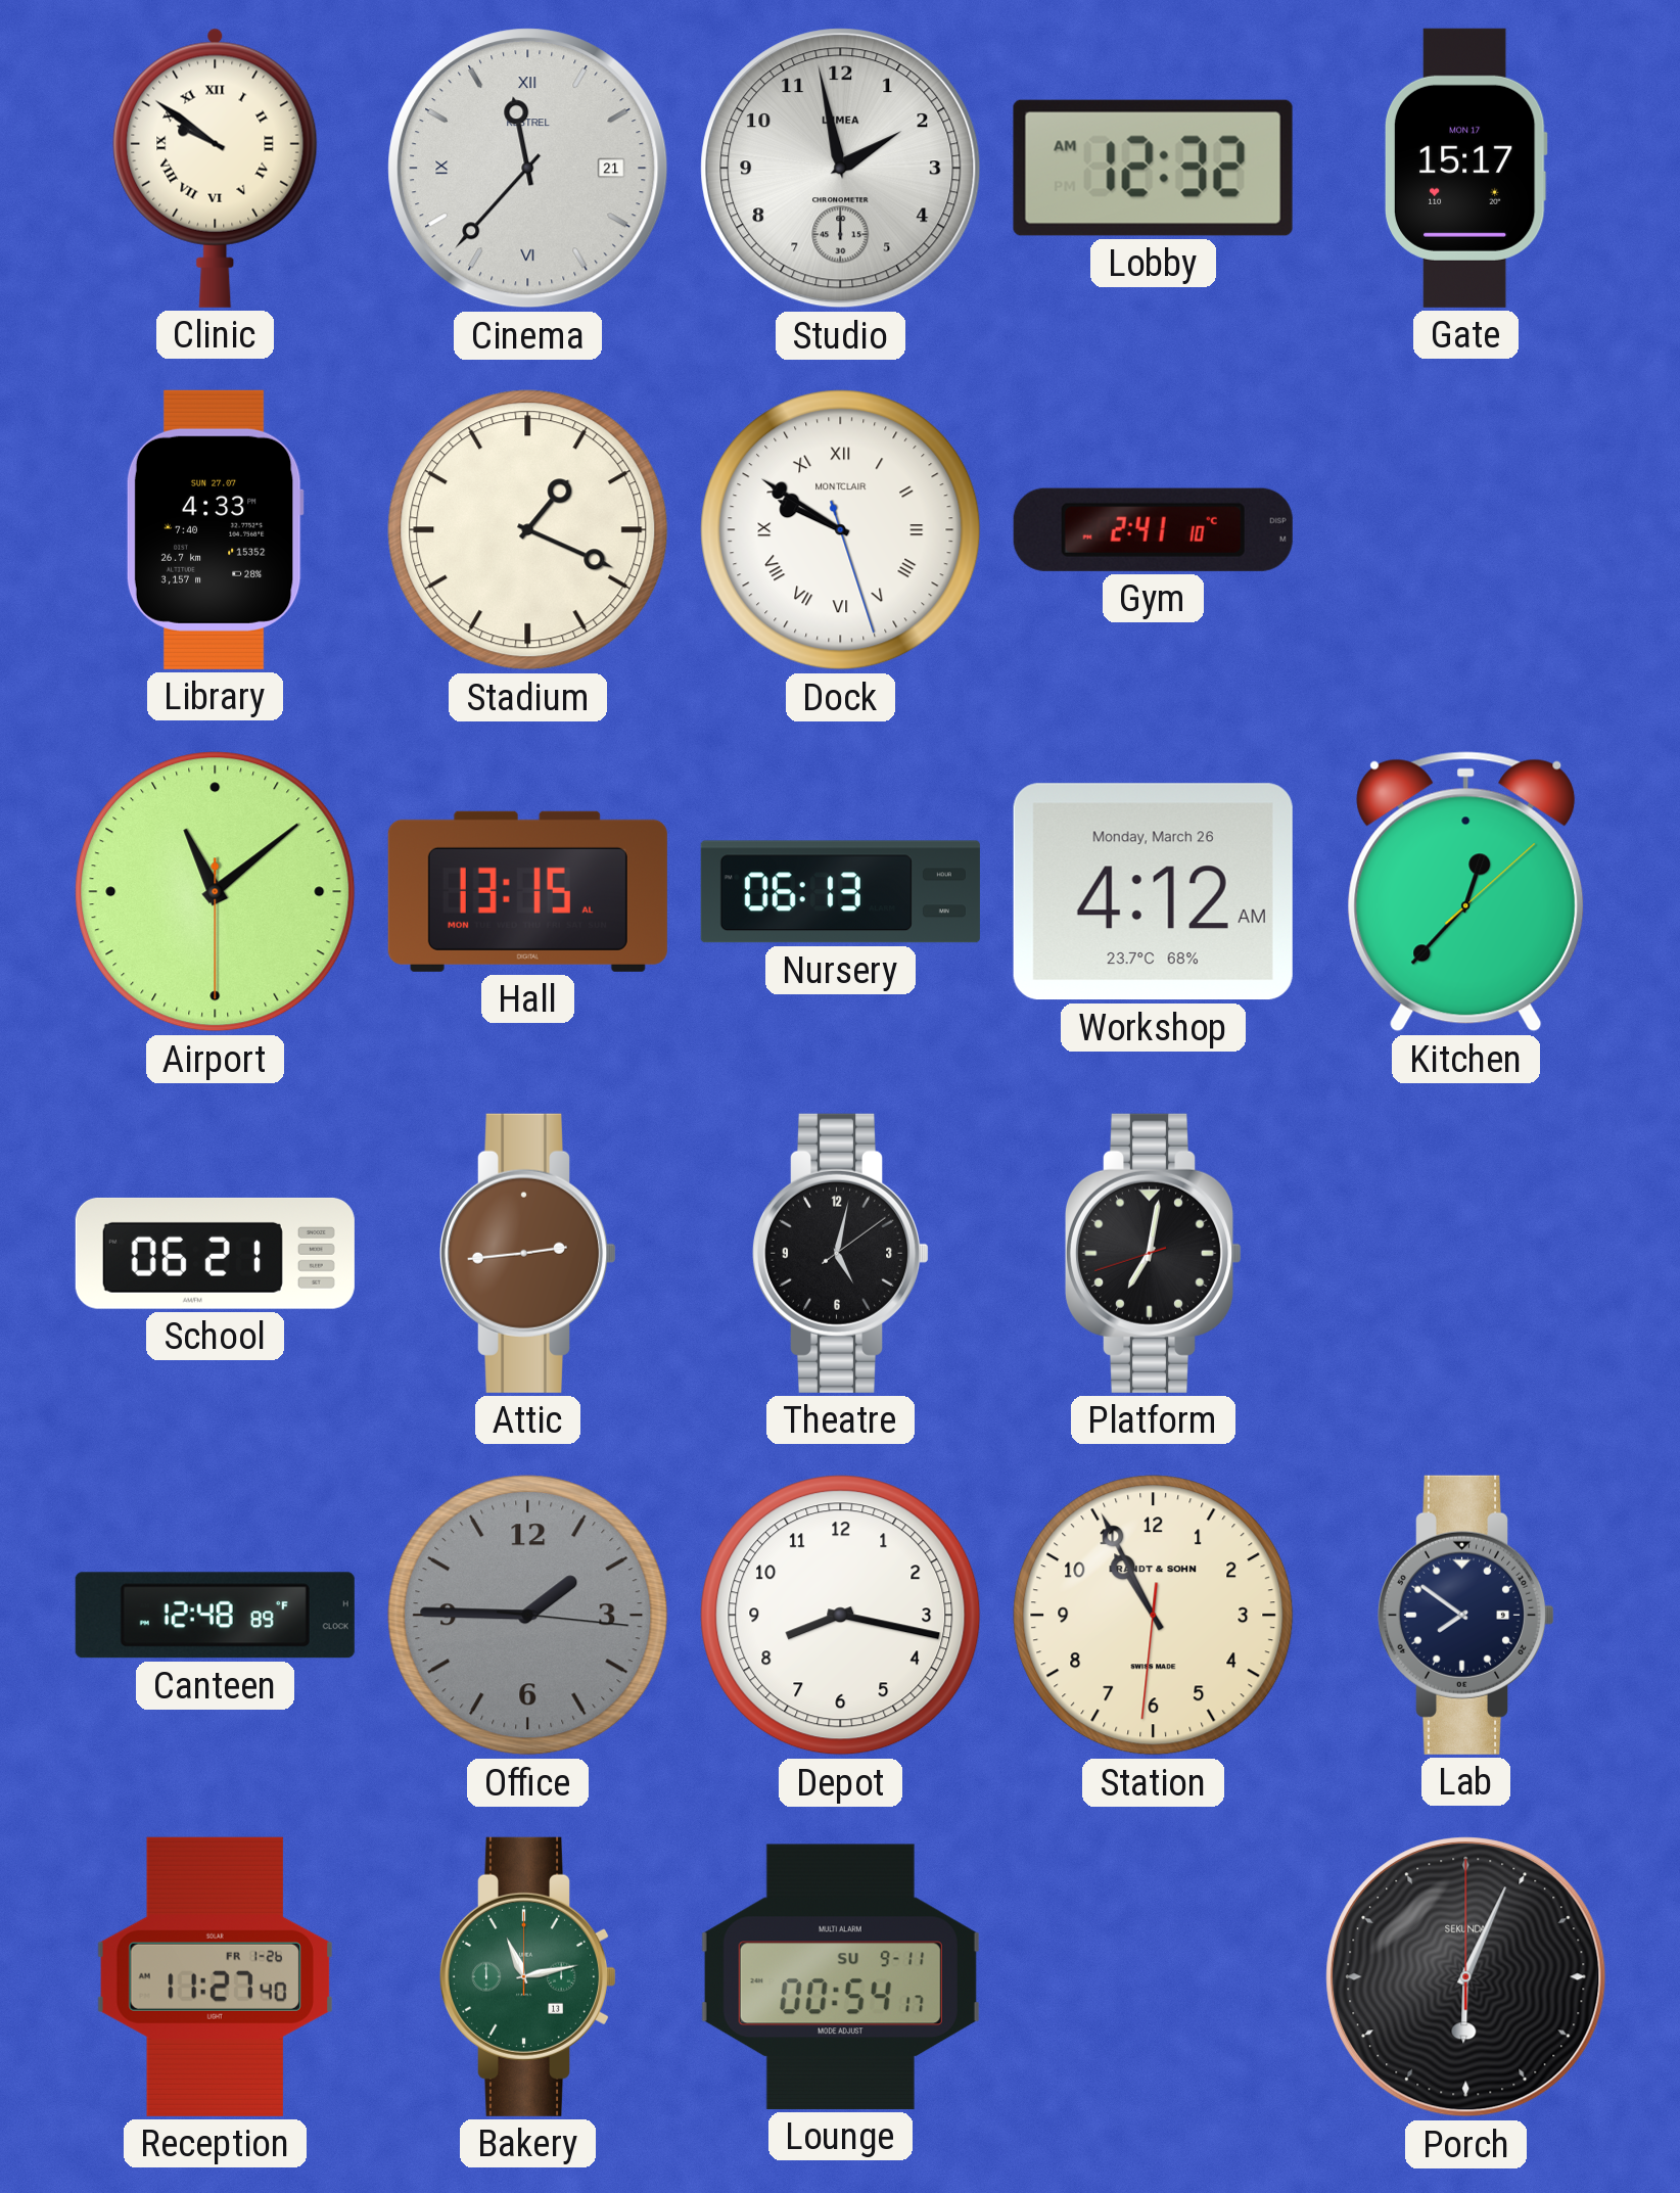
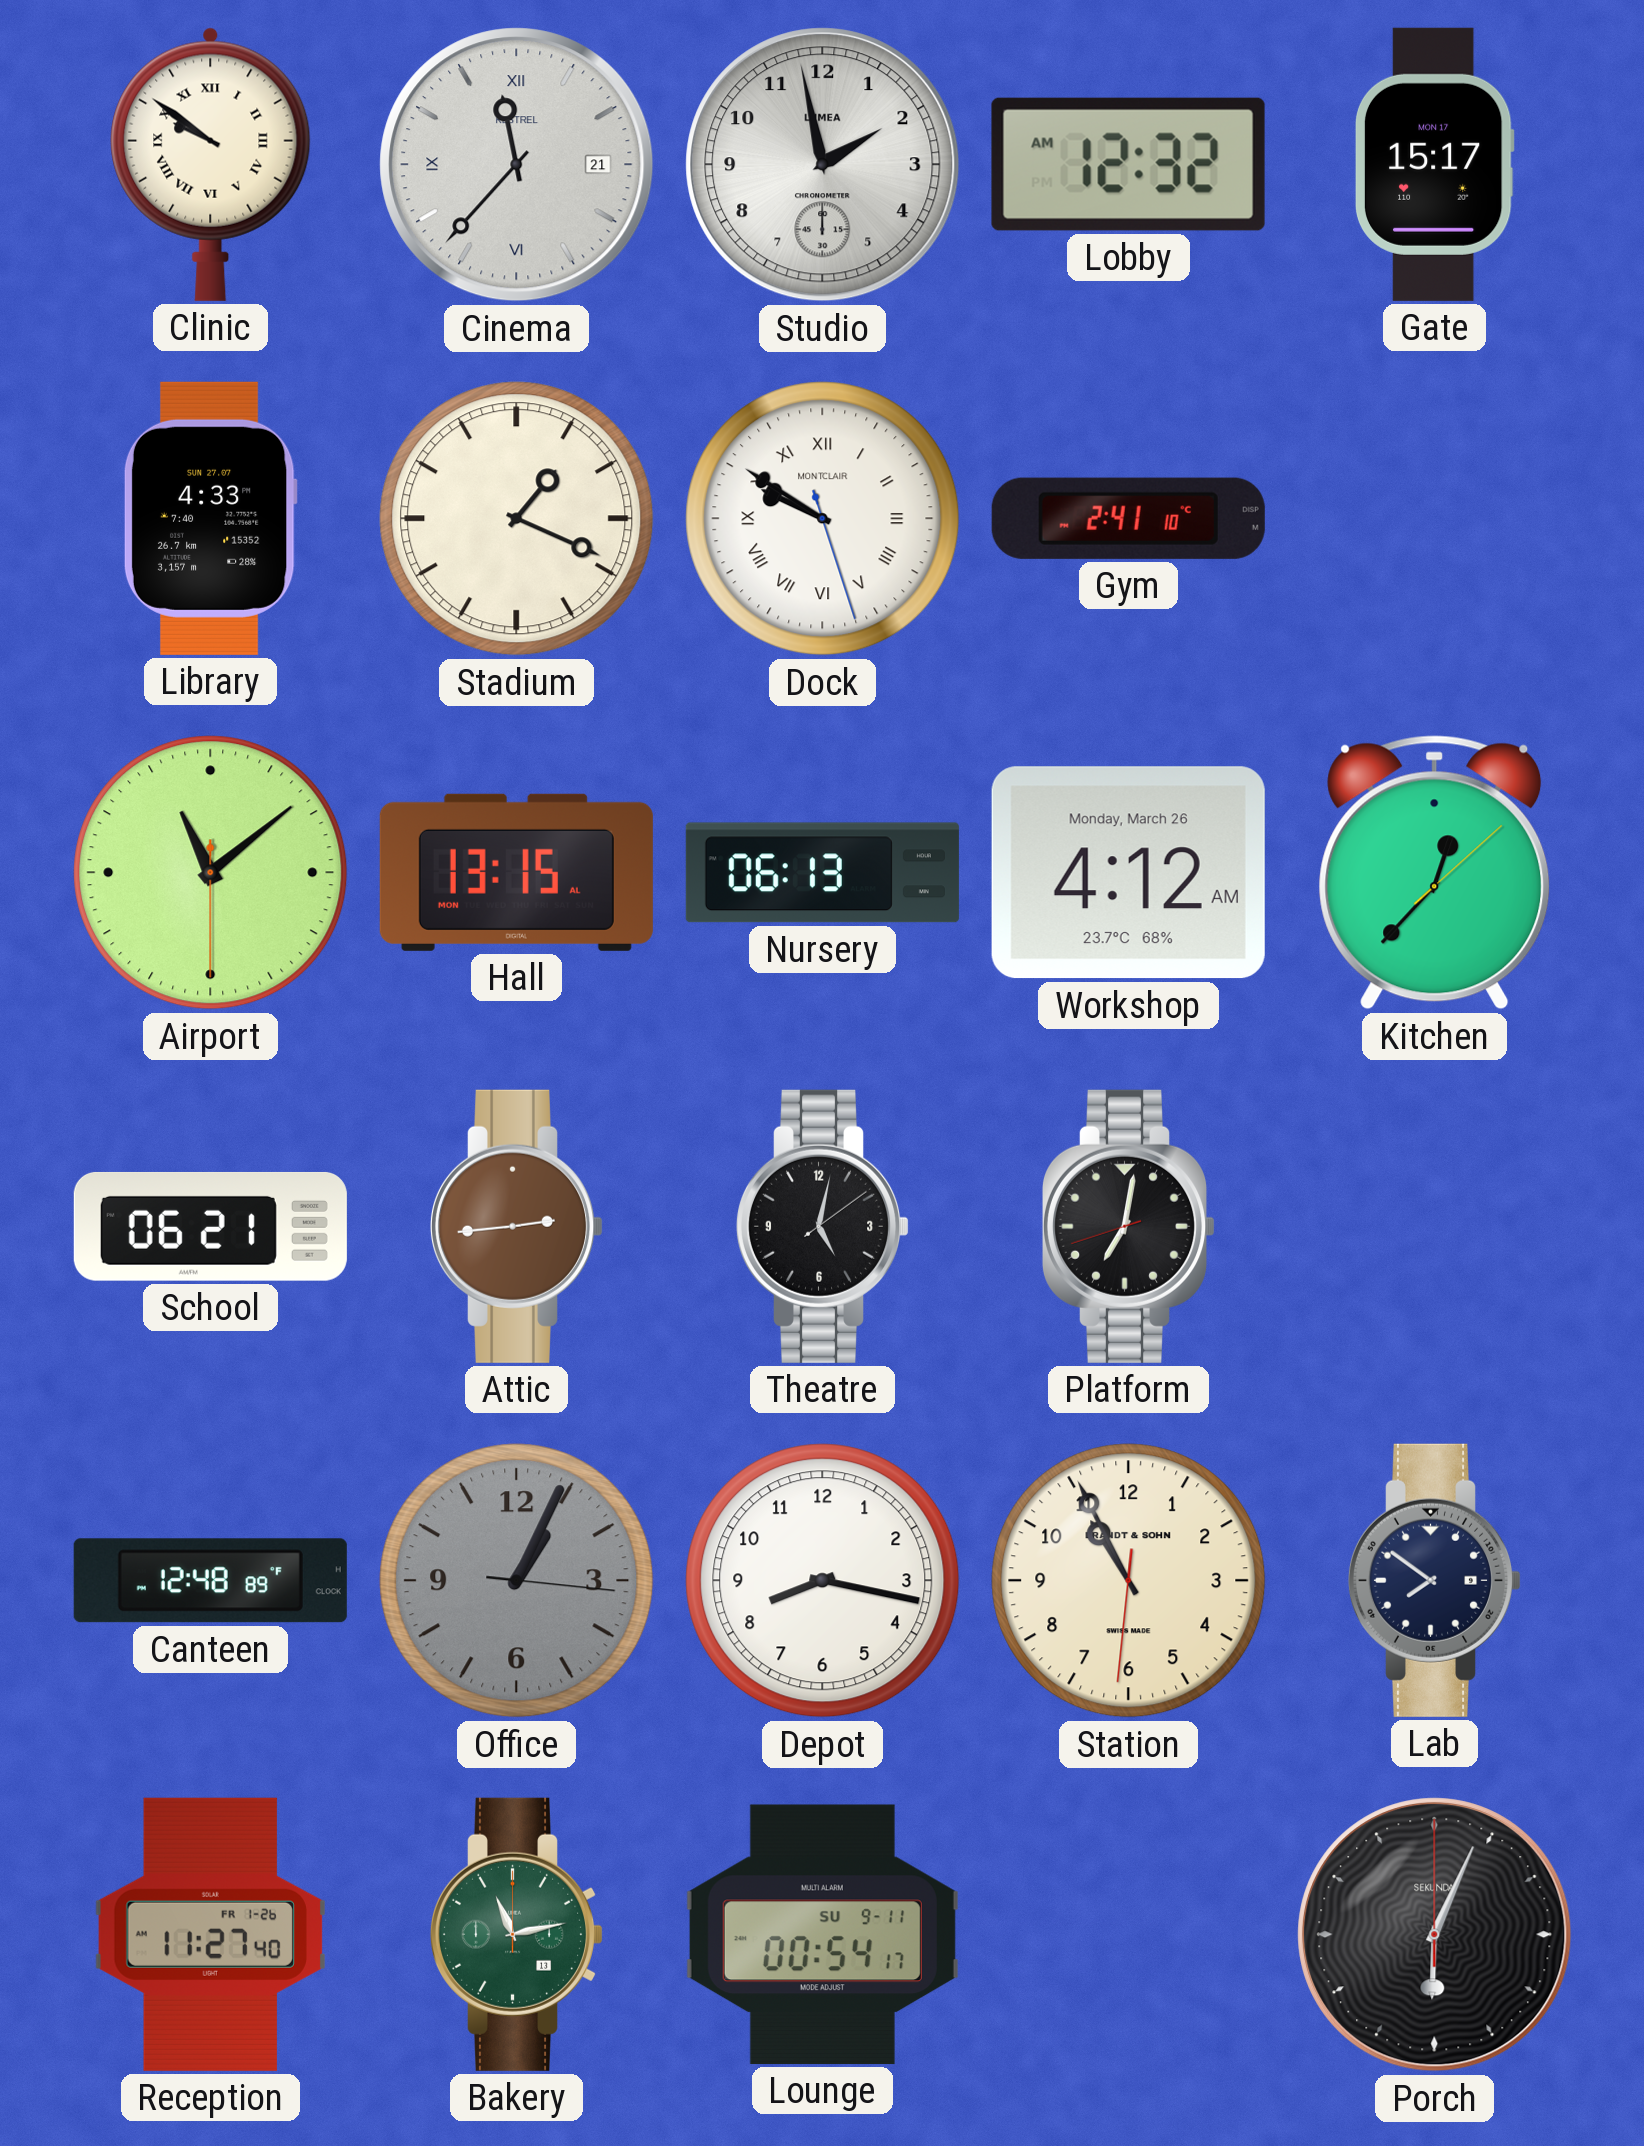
Office: 1:45 -> 1:04
